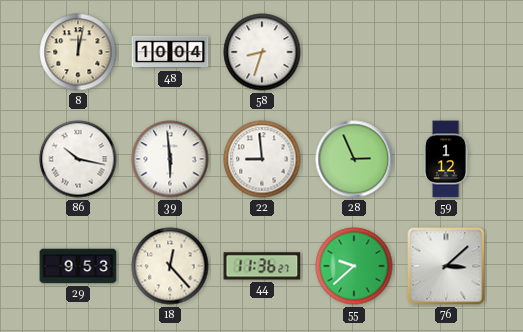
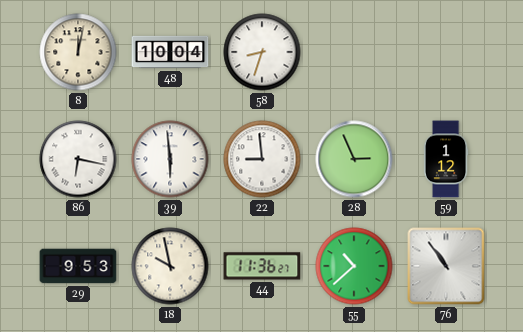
86: 10:17 -> 6:17
18: 12:23 -> 9:58
55: 9:38 -> 10:38
76: 3:08 -> 10:54
